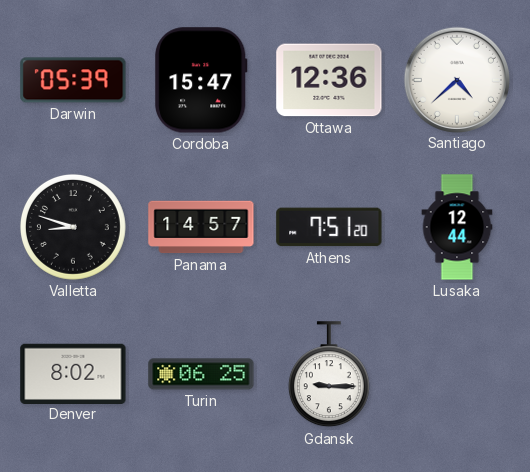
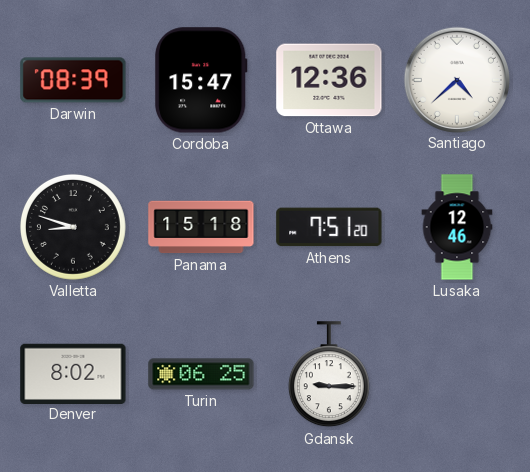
Darwin: 05:39 -> 08:39
Panama: 14:57 -> 15:18
Lusaka: 12:44 -> 12:46
